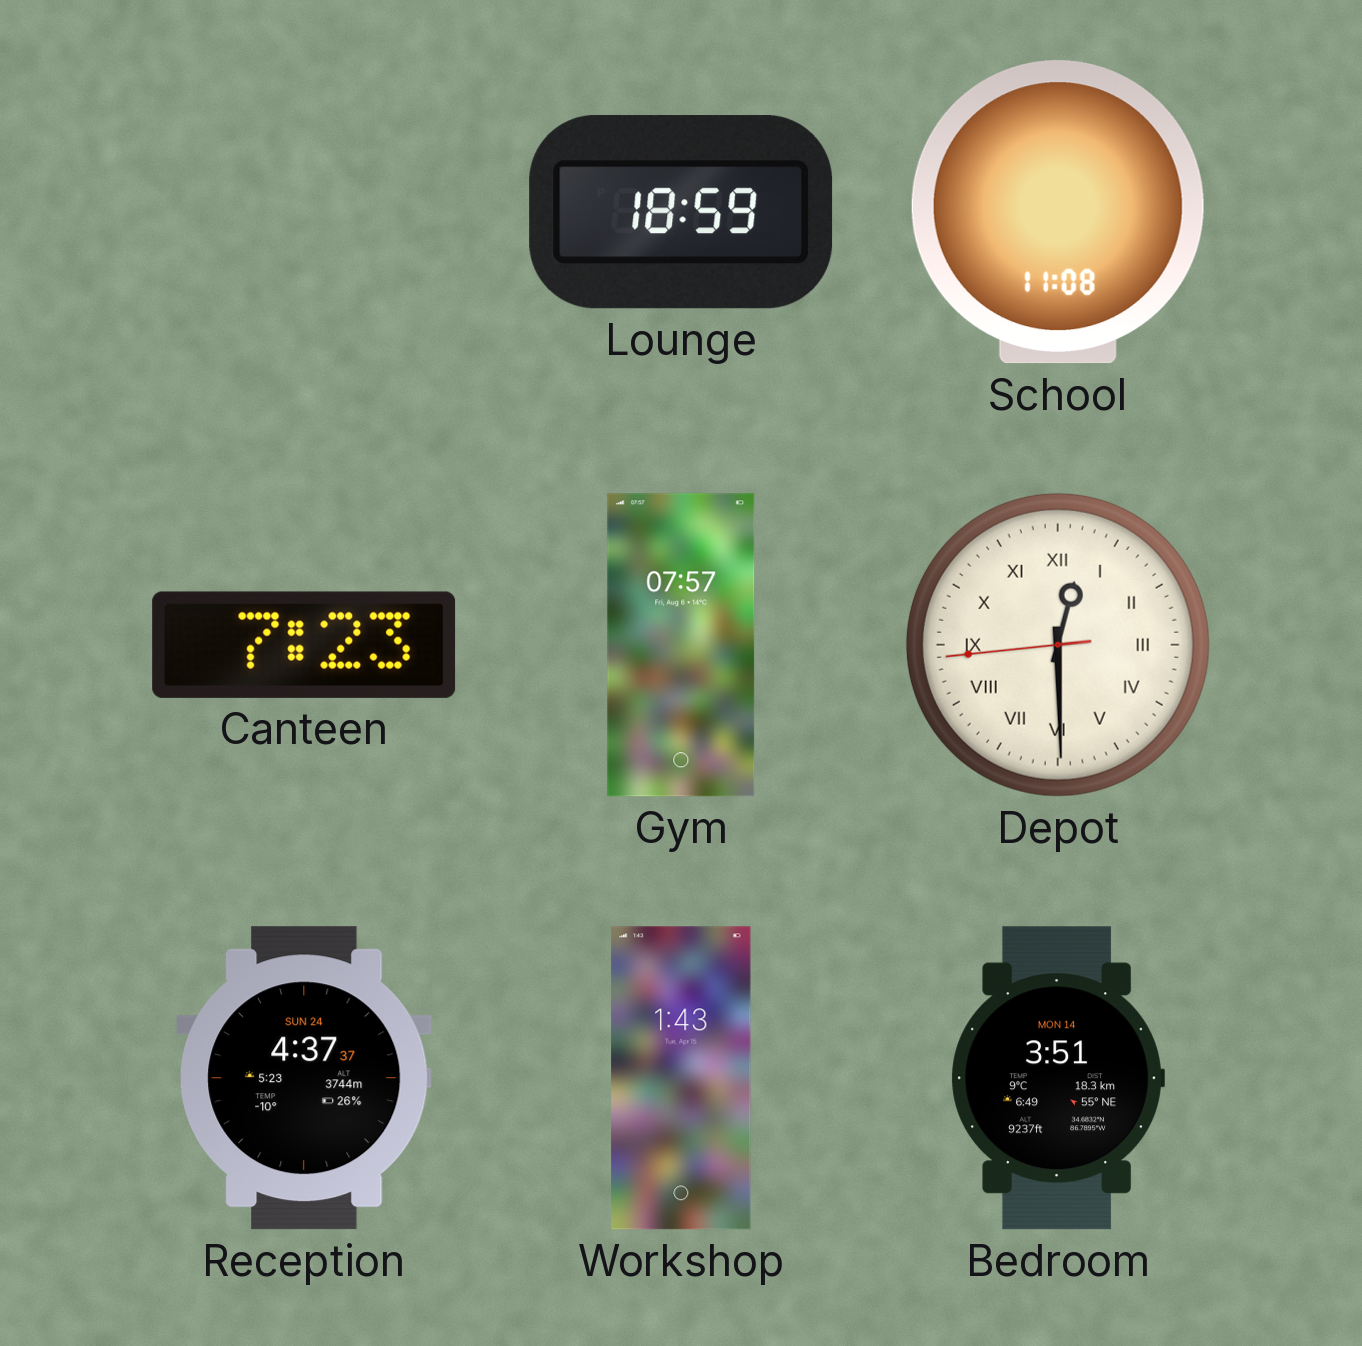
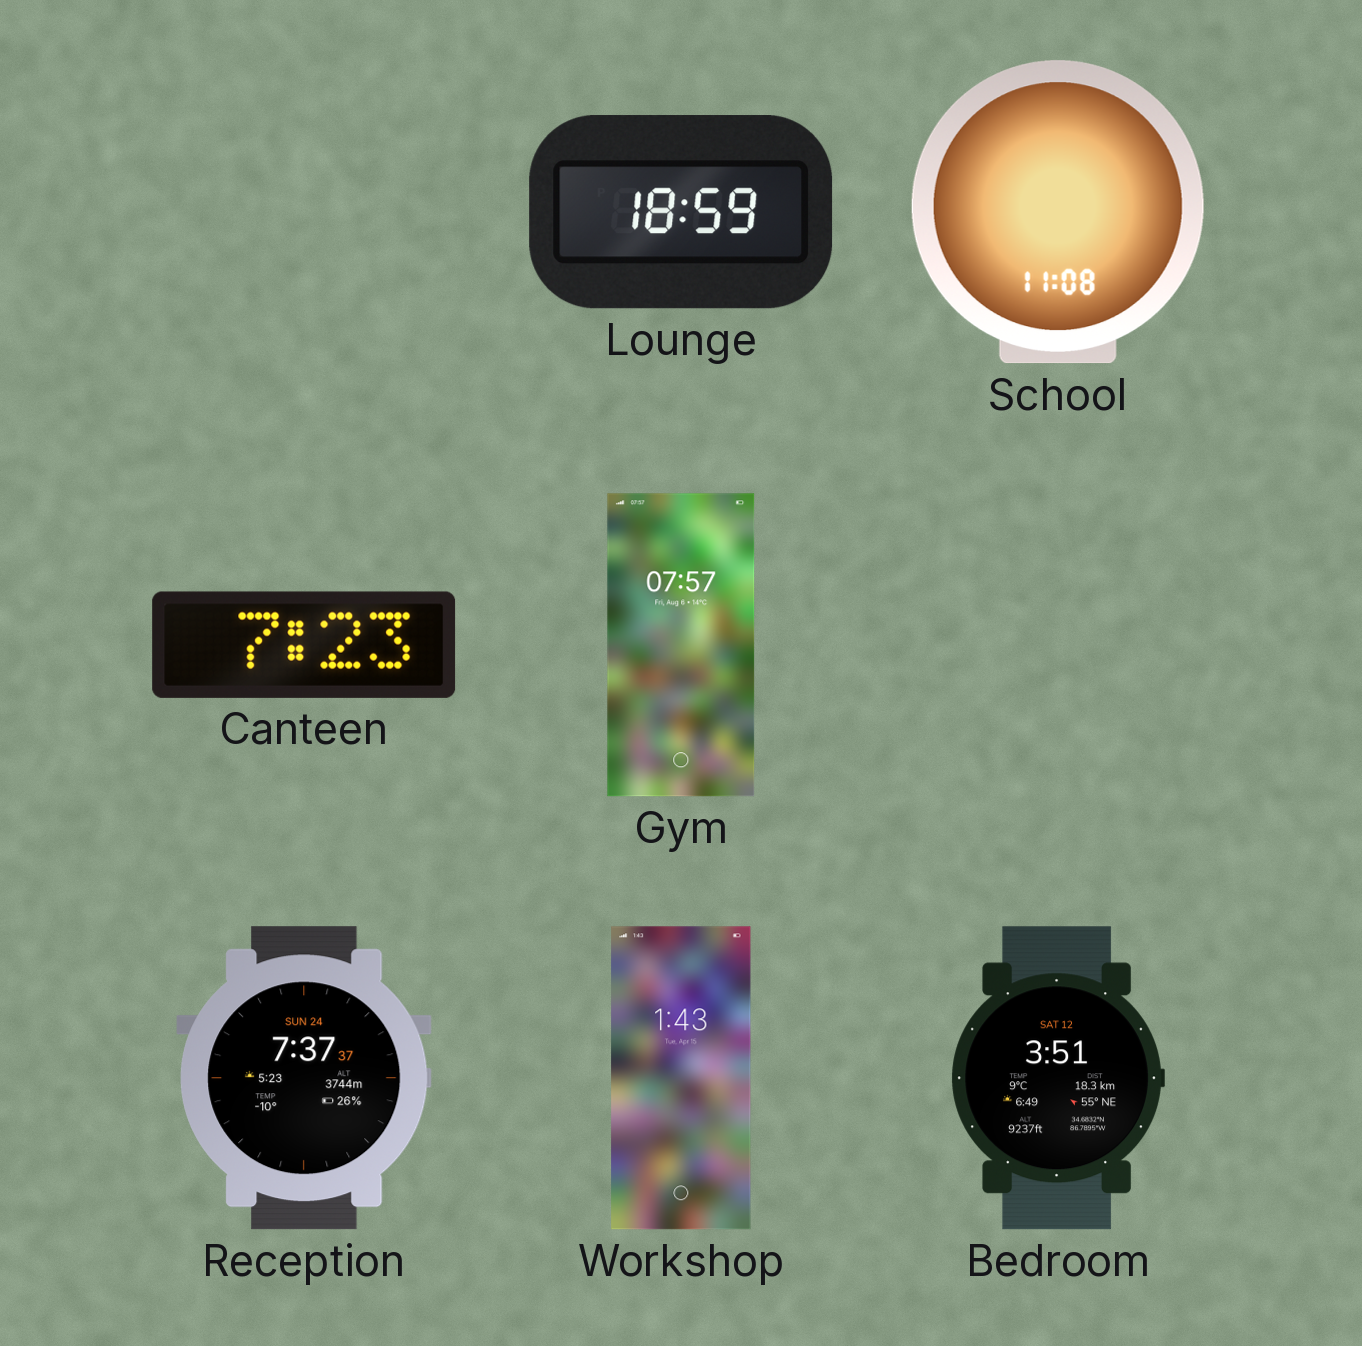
Depot: 12:29 -> none
Reception: 4:37 -> 7:37
Bedroom date: MON 14 -> SAT 12
